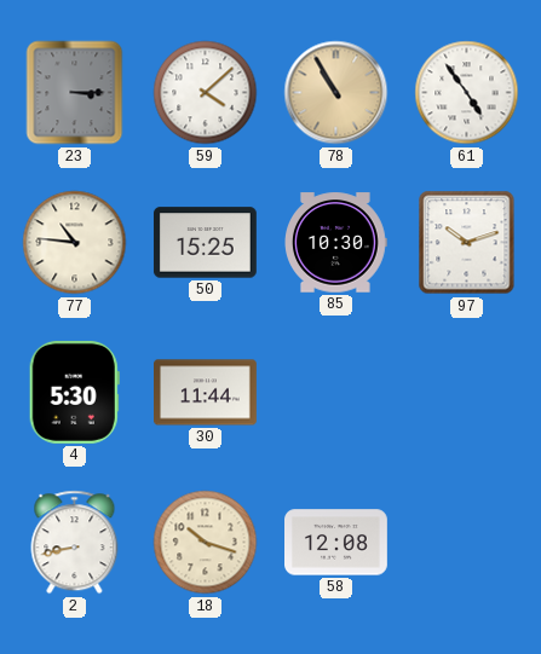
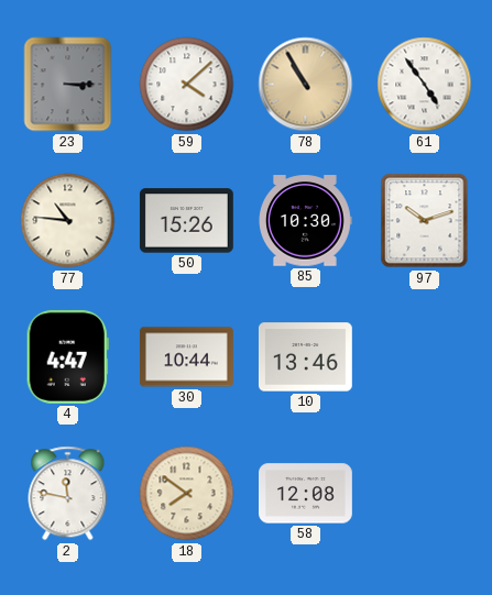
50: 15:25 -> 15:26
4: 5:30 -> 4:47
30: 11:44 -> 10:44
10: none -> 13:46
2: 8:43 -> 11:47
18: 10:18 -> 7:51
